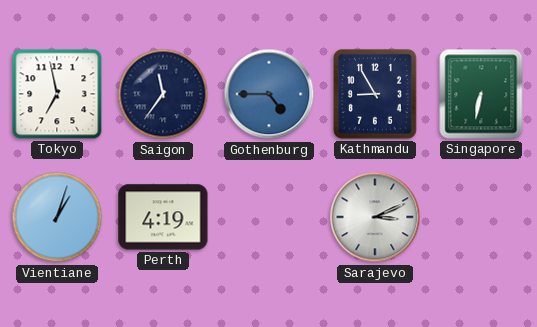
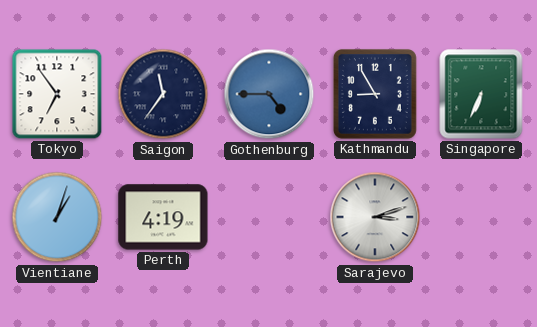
Tokyo: 6:58 -> 6:54
Singapore: 6:32 -> 6:34
Sarajevo: 3:11 -> 3:12
